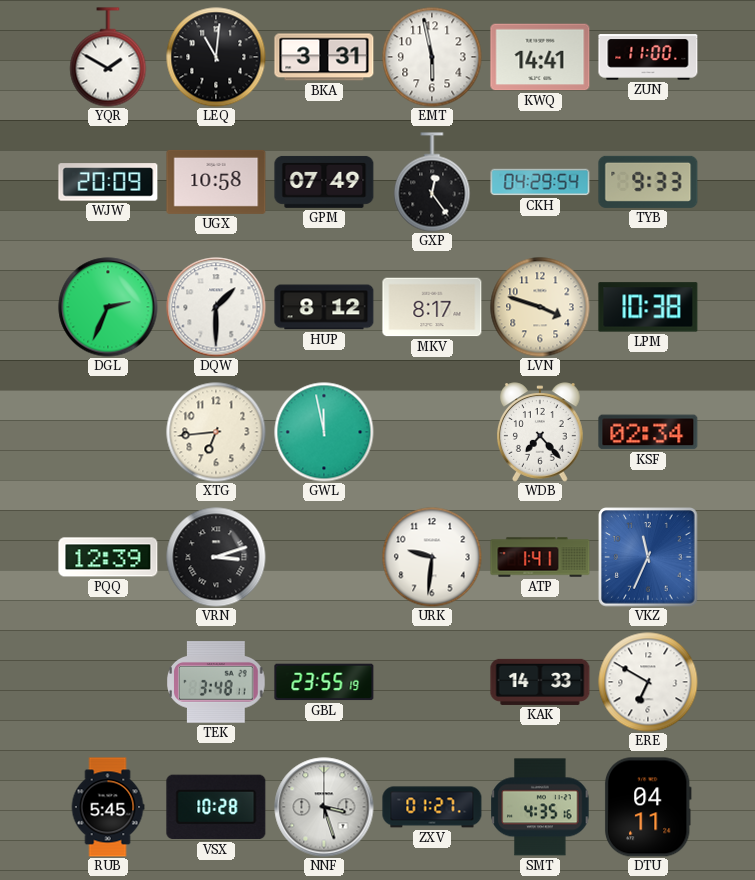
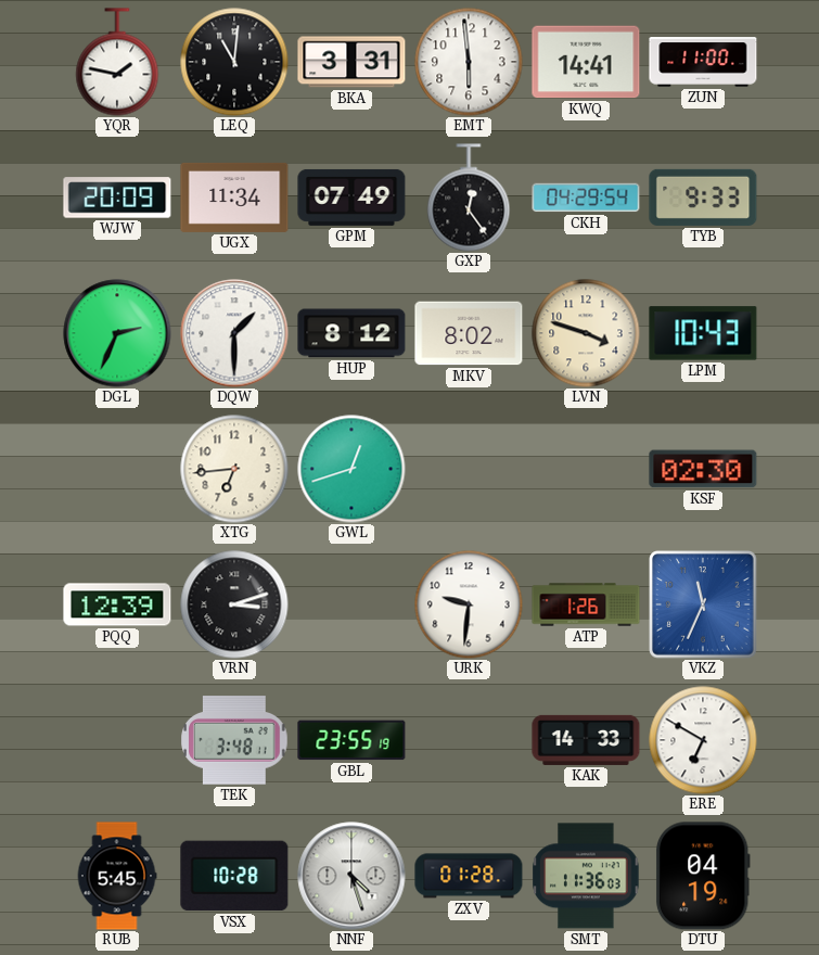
YQR: 1:50 -> 1:47
EMT: 5:58 -> 5:59
UGX: 10:58 -> 11:34
MKV: 8:17 -> 8:02
LPM: 10:38 -> 10:43
GWL: 11:58 -> 12:42
WDB: 7:23 -> none
KSF: 02:34 -> 02:30
ATP: 1:41 -> 1:26
NNF: 3:27 -> 4:27
ZXV: 01:27 -> 01:28
SMT: 4:35 -> 11:36
DTU: 04:11 -> 04:19
